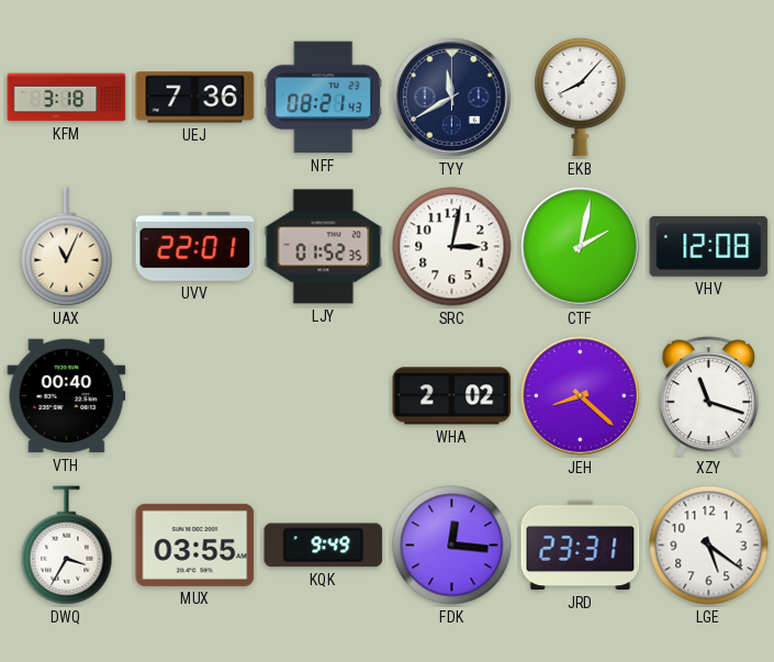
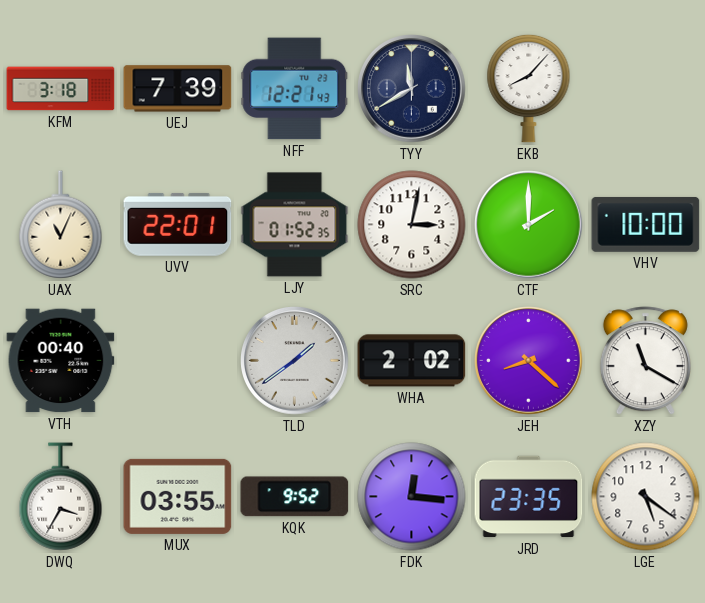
UEJ: 7:36 -> 7:39
NFF: 08:21 -> 12:21
CTF: 2:02 -> 2:00
VHV: 12:08 -> 10:00
TLD: none -> 1:39
XZY: 11:18 -> 11:20
KQK: 9:49 -> 9:52
JRD: 23:31 -> 23:35
